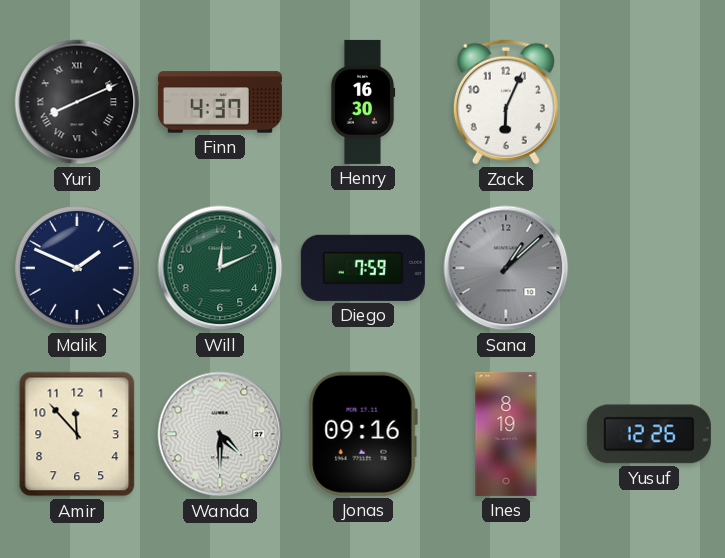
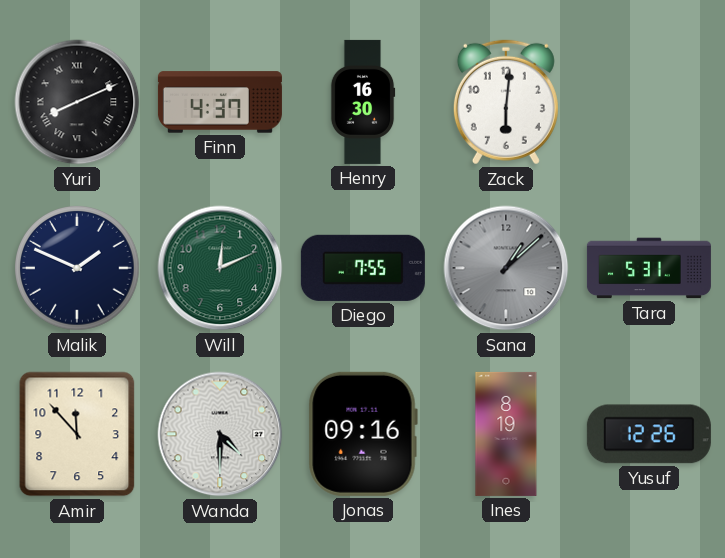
Zack: 6:04 -> 6:01
Diego: 7:59 -> 7:55
Tara: none -> 5:31
